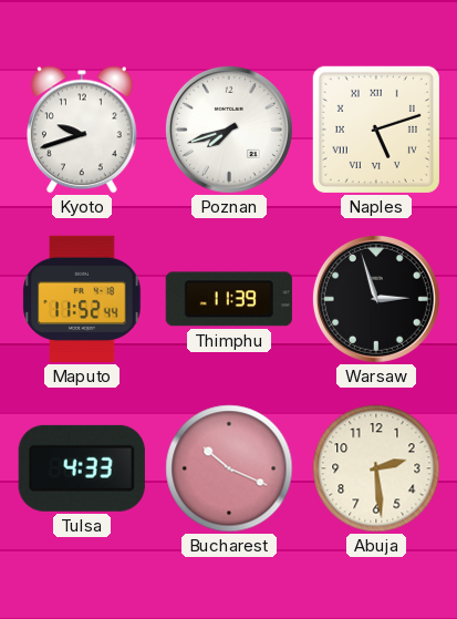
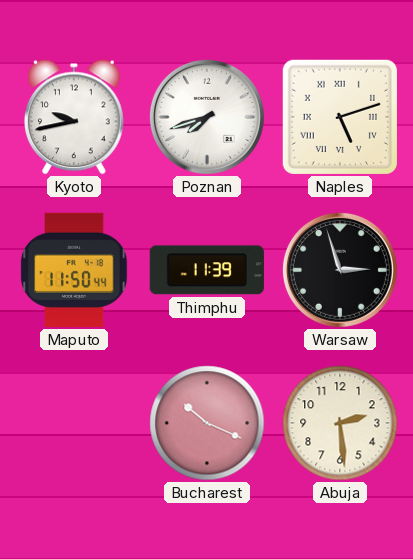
Kyoto: 9:42 -> 9:43
Maputo: 11:52 -> 11:50
Tulsa: 4:33 -> none
